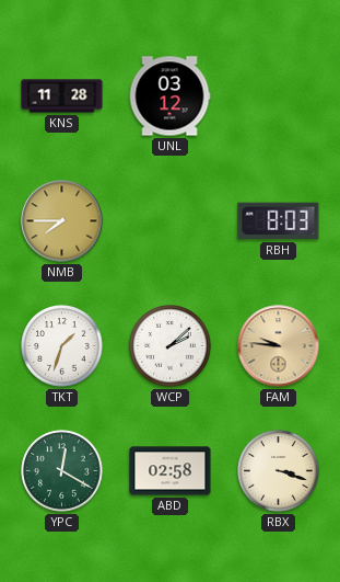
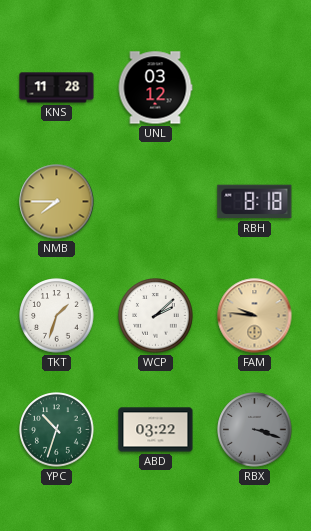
RBH: 8:03 -> 8:18
YPC: 12:20 -> 10:33
ABD: 02:58 -> 03:22
RBX dial: cream -> grey
